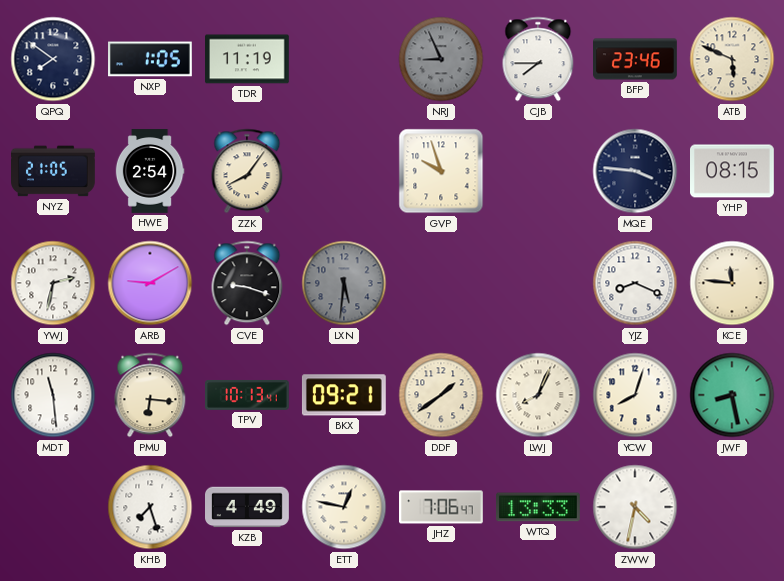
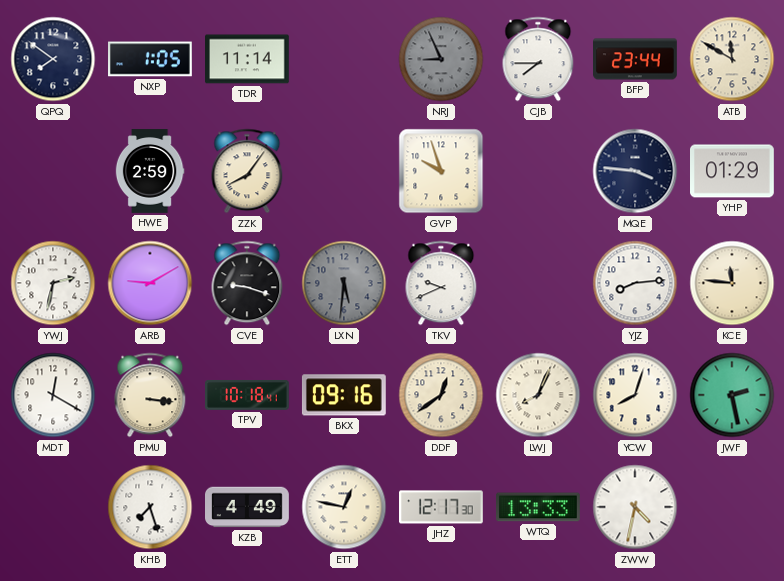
TDR: 11:19 -> 11:14
BFP: 23:46 -> 23:44
ATB: 5:49 -> 11:50
NYZ: 21:05 -> none
HWE: 2:54 -> 2:59
YHP: 08:15 -> 01:29
TKV: none -> 9:41
YJZ: 8:19 -> 8:14
MDT: 11:29 -> 12:20
PMU: 6:16 -> 3:16
TPV: 10:13 -> 10:18
BKX: 09:21 -> 09:16
DDF: 1:39 -> 12:39
JWF: 8:28 -> 2:28
JHZ: 7:06 -> 12:17
